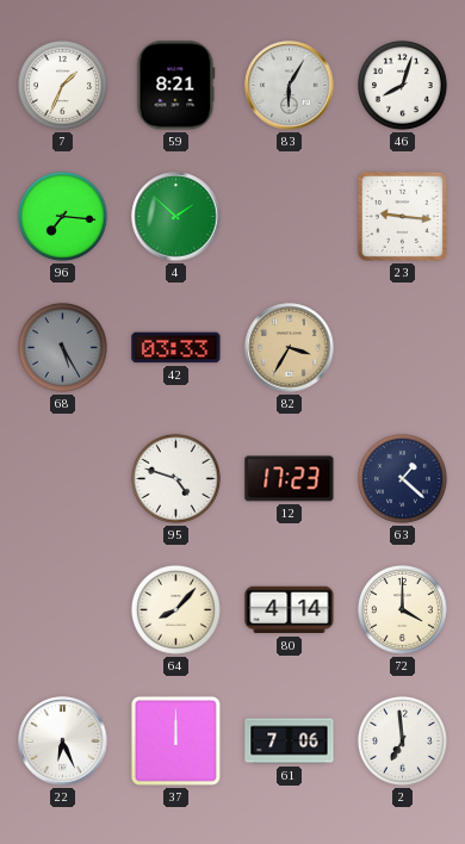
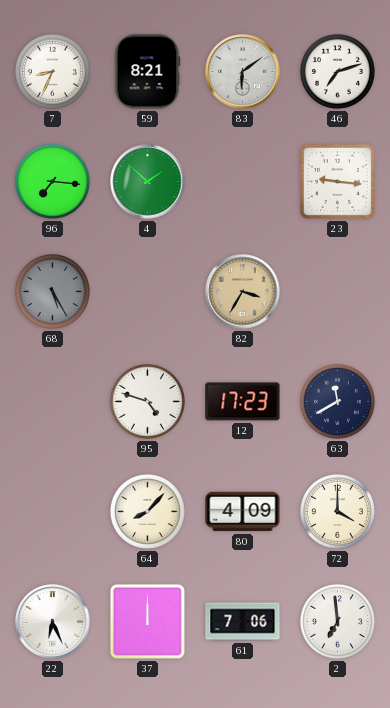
7: 1:34 -> 8:34
83: 6:05 -> 6:09
46: 8:03 -> 7:12
42: 03:33 -> none
63: 1:22 -> 11:40
80: 4:14 -> 4:09
